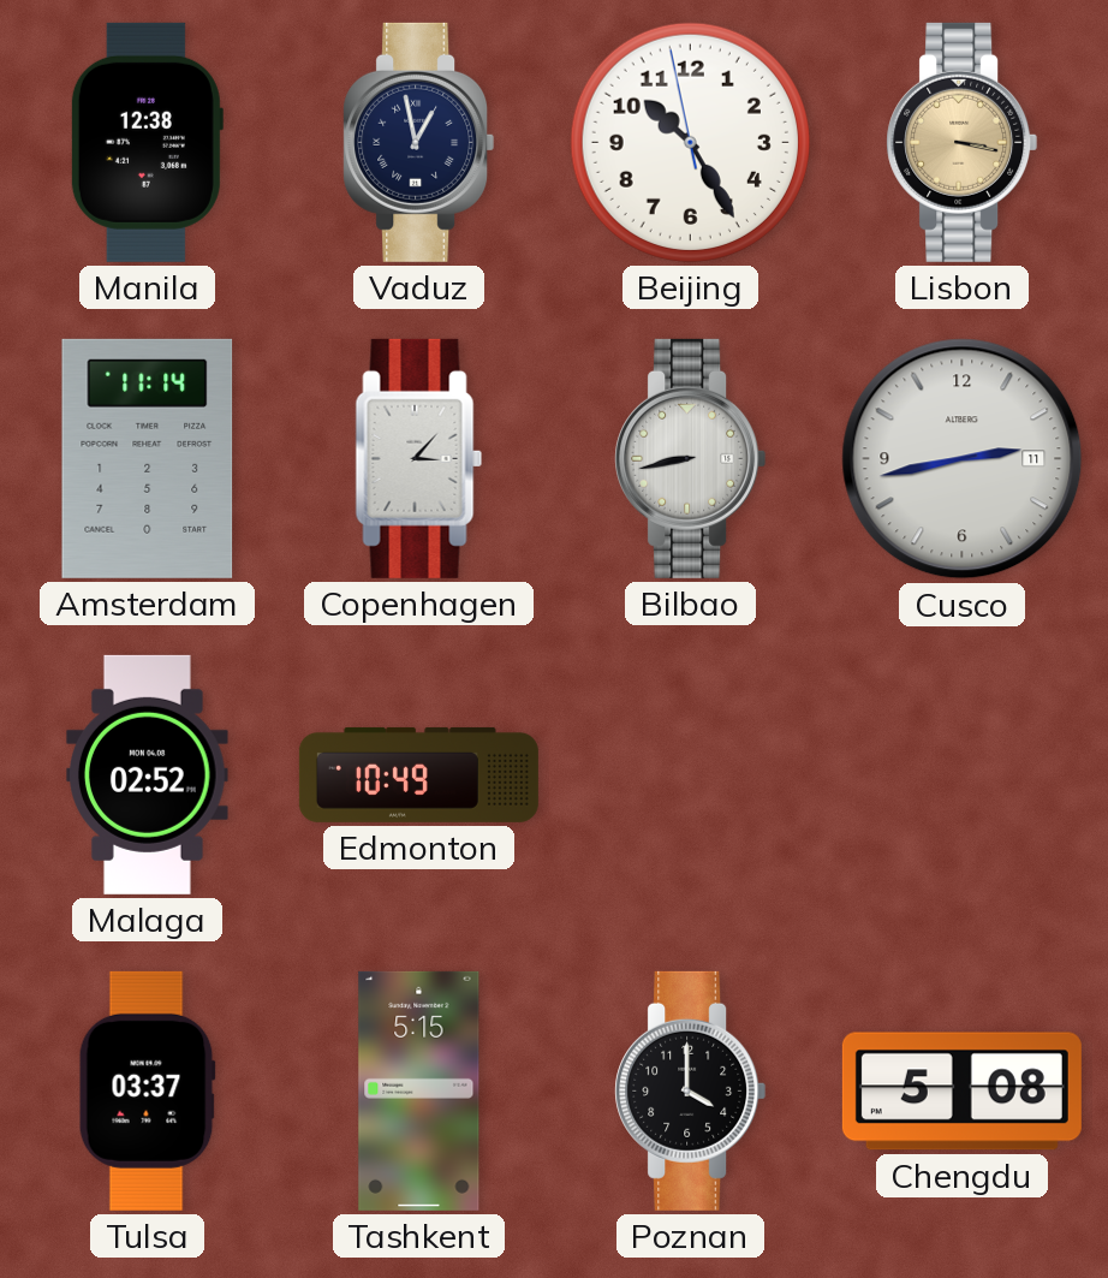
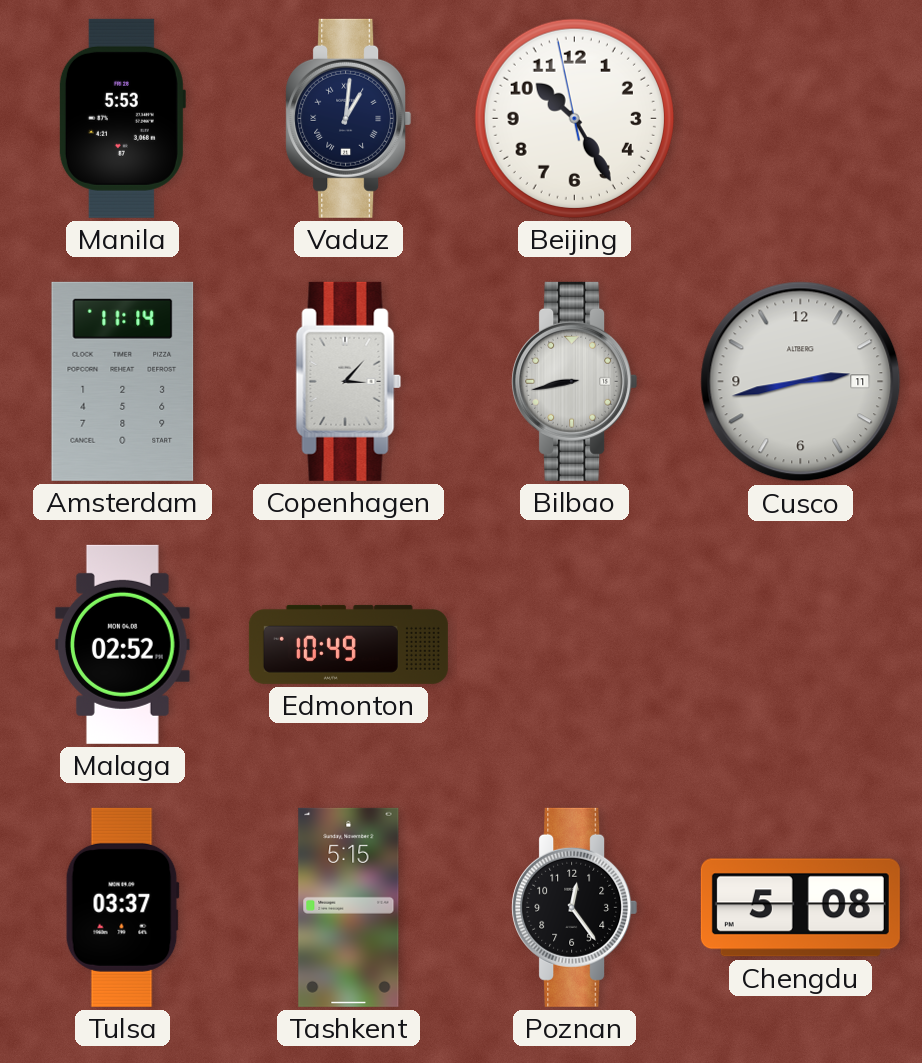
Manila: 12:38 -> 5:53
Vaduz: 12:58 -> 1:01
Lisbon: 3:17 -> none
Poznan: 4:00 -> 12:24
